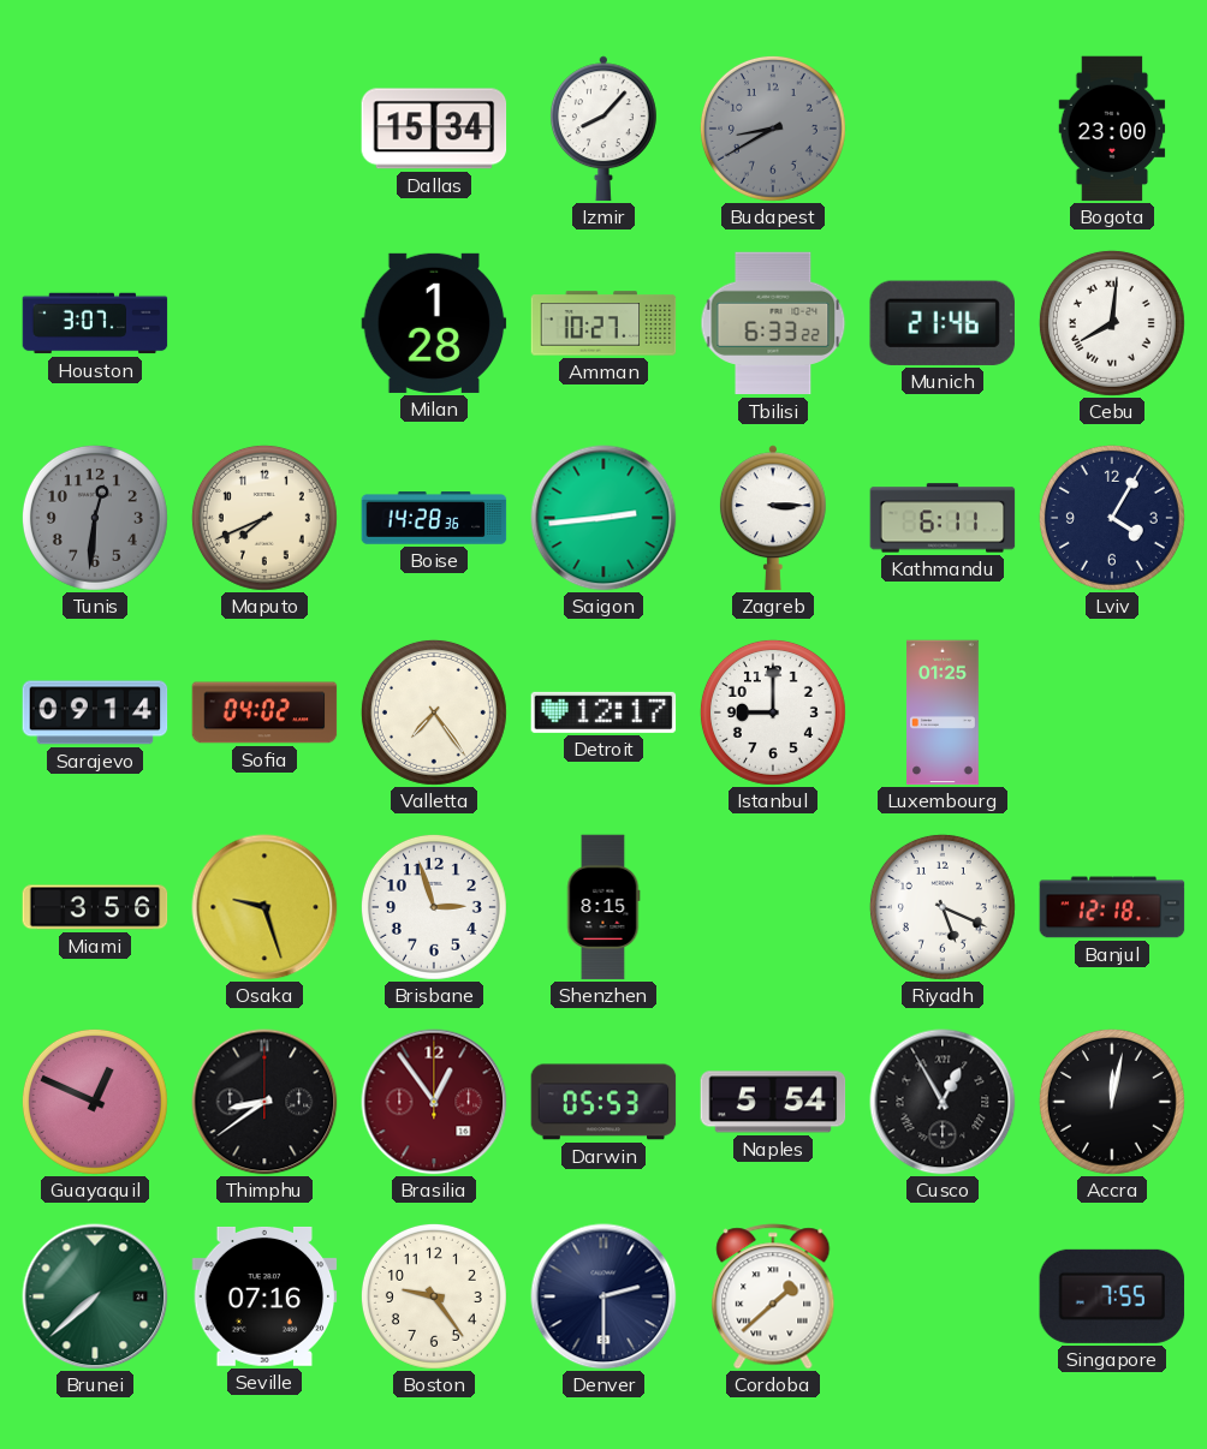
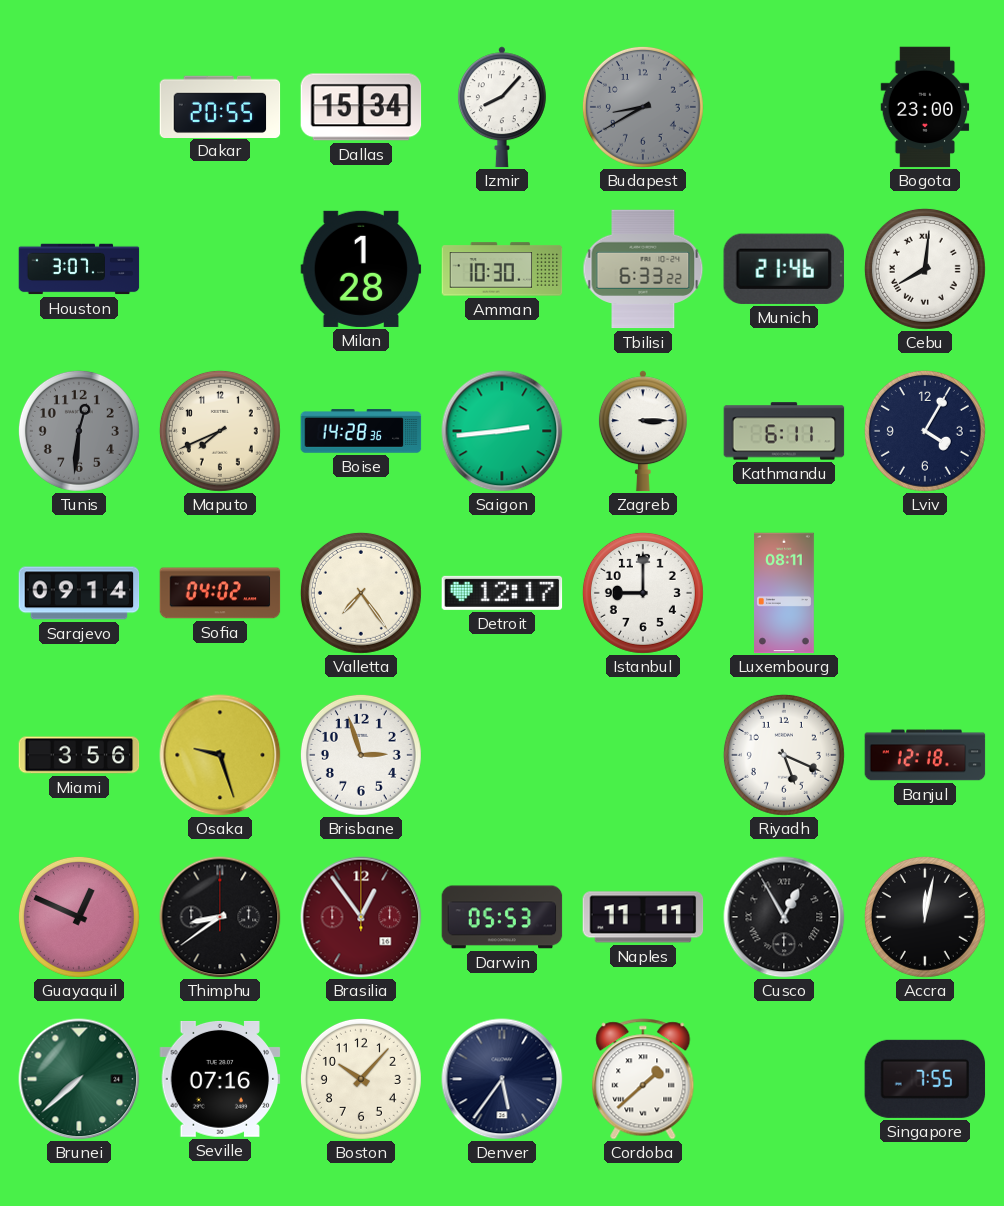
Dakar: none -> 20:55
Amman: 10:27 -> 10:30
Luxembourg: 01:25 -> 08:11
Shenzhen: 8:15 -> none
Naples: 5:54 -> 11:11
Boston: 9:24 -> 10:07
Denver: 2:30 -> 5:36
